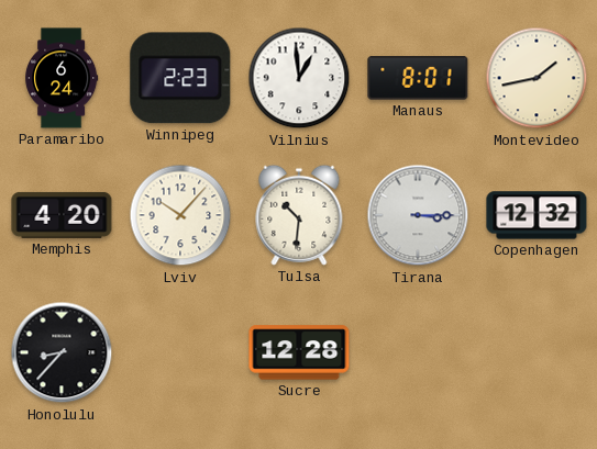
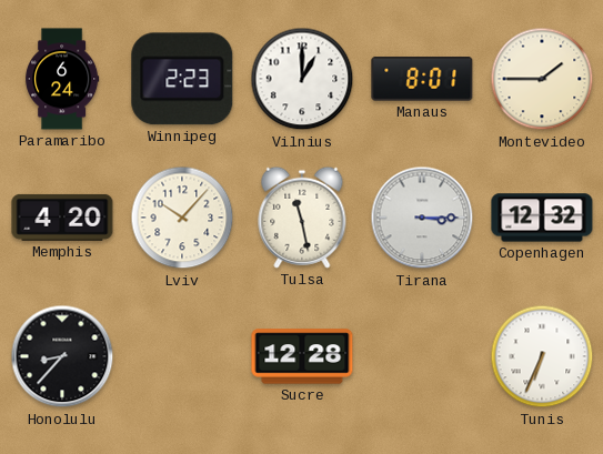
Vilnius: 12:59 -> 1:00
Montevideo: 1:43 -> 1:45
Tulsa: 10:31 -> 11:28
Tunis: none -> 6:34
